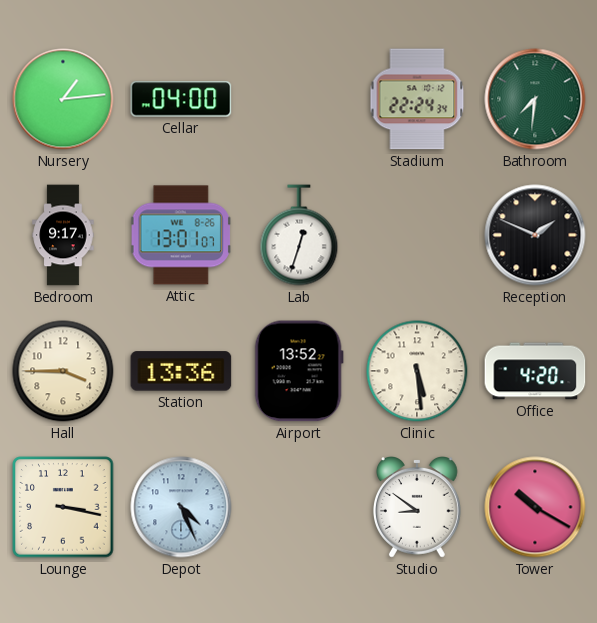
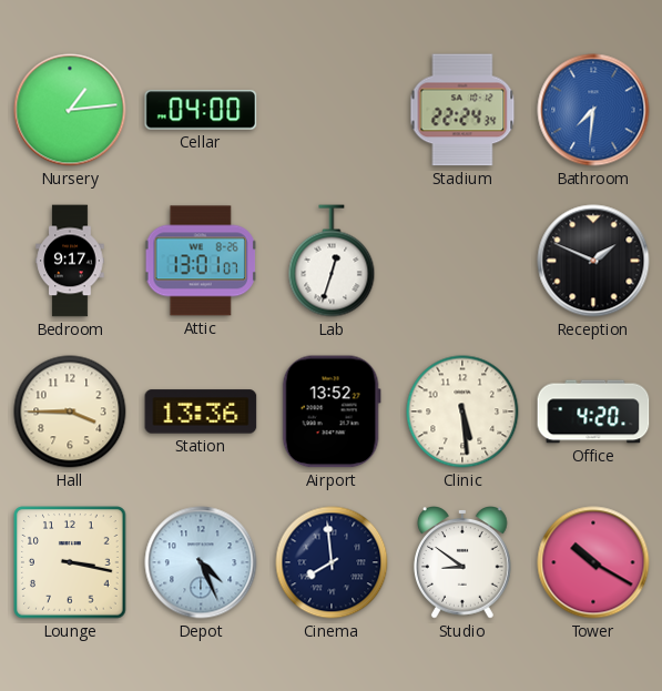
Bathroom dial: green -> blue
Cinema: none -> 7:59
